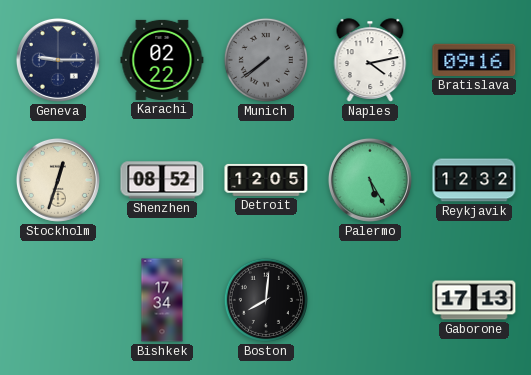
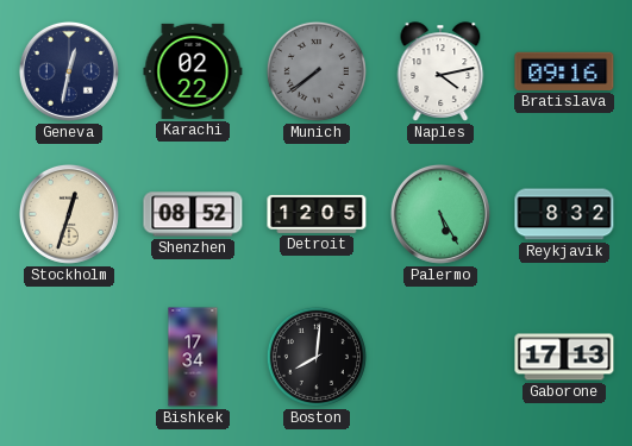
Geneva: 9:15 -> 12:32
Reykjavik: 12:32 -> 8:32
